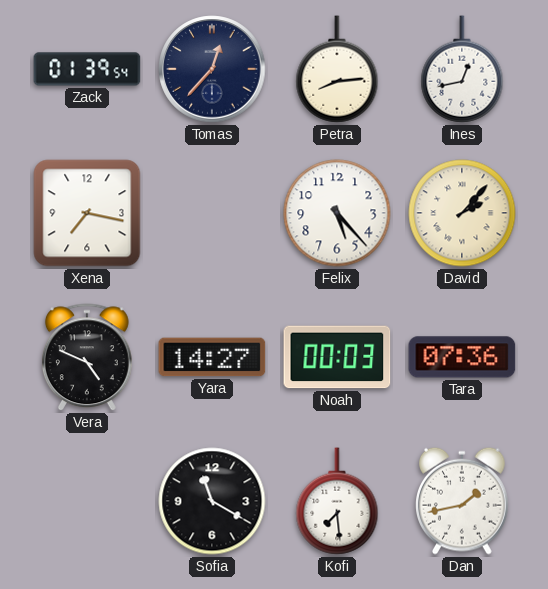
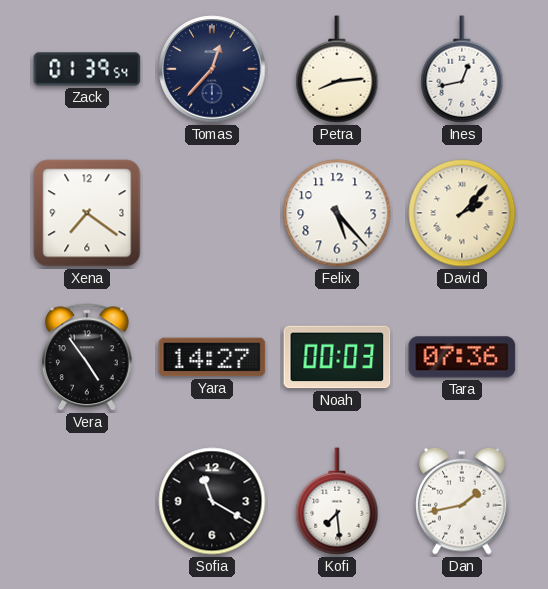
Xena: 7:17 -> 7:21
Vera: 4:49 -> 4:54
